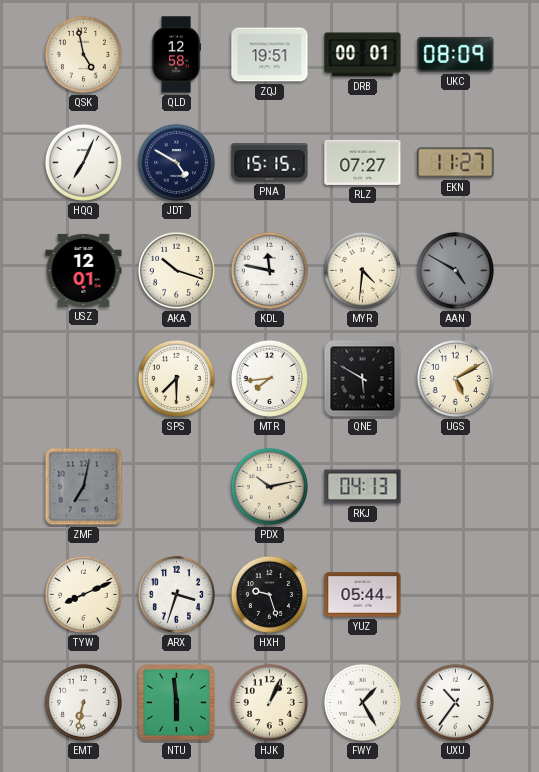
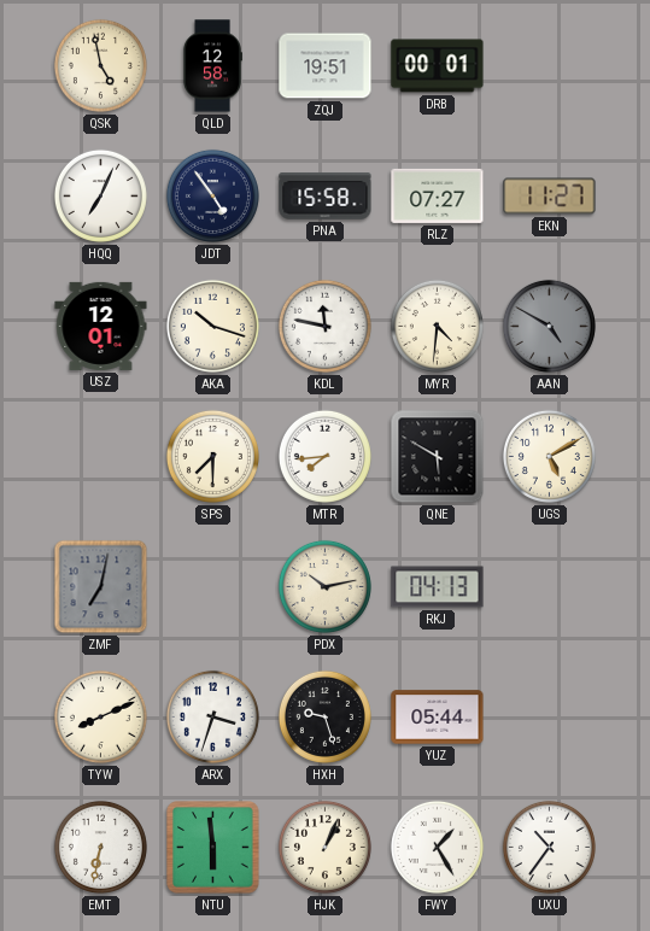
UKC: 08:09 -> none
JDT: 4:50 -> 4:54
PNA: 15:15 -> 15:58
